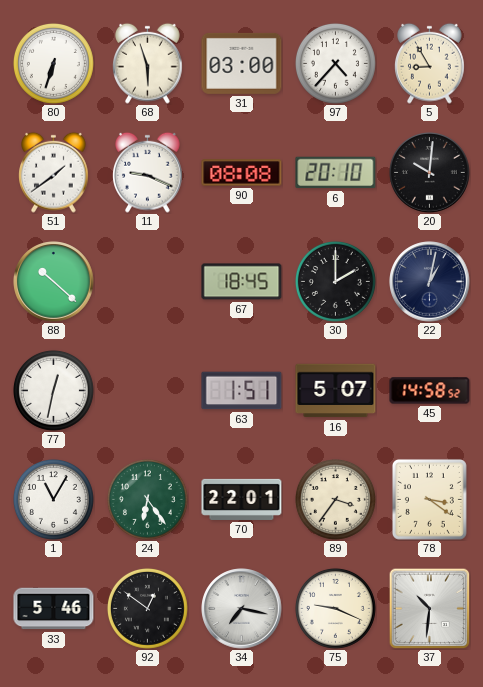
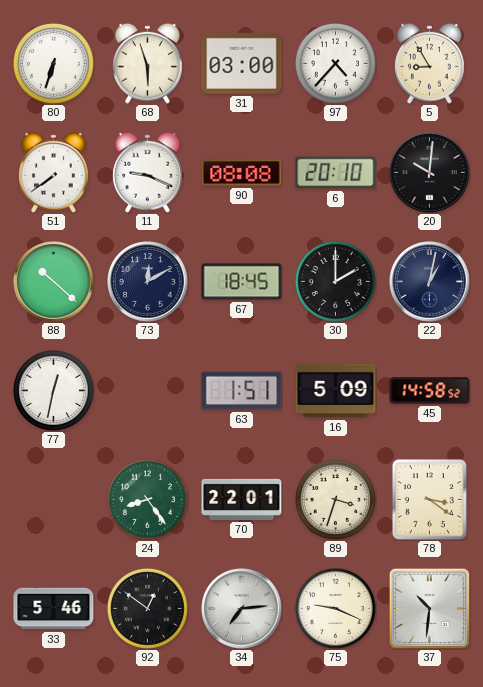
51: 1:39 -> 7:39
73: none -> 12:10
16: 5:07 -> 5:09
1: 11:05 -> none
24: 6:24 -> 8:24
89: 3:36 -> 3:33
34: 7:17 -> 7:14
